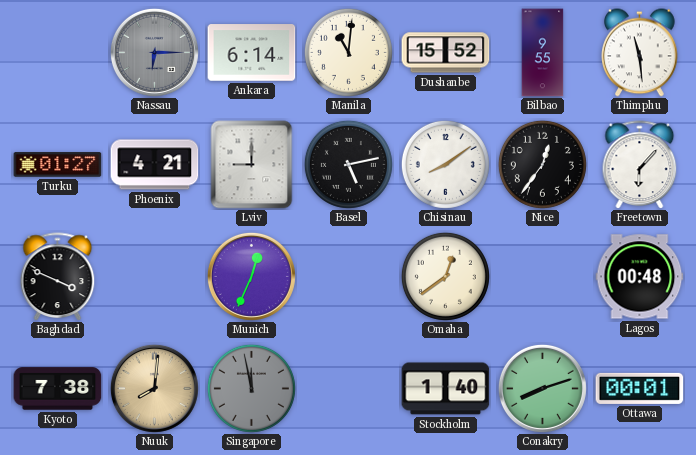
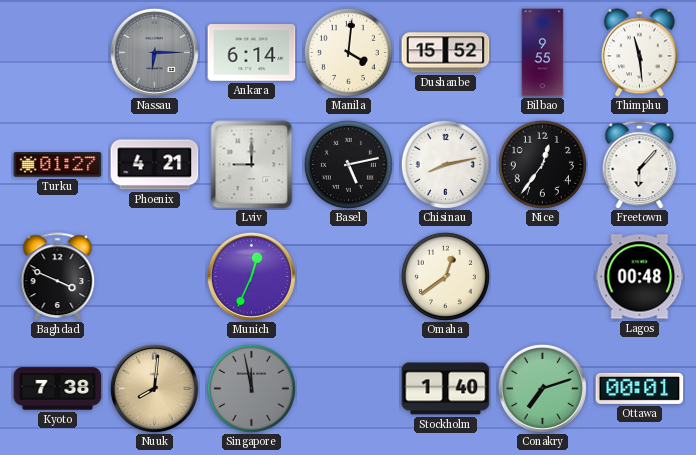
Manila: 11:01 -> 4:01
Chisinau: 8:09 -> 8:13
Conakry: 8:12 -> 7:12
